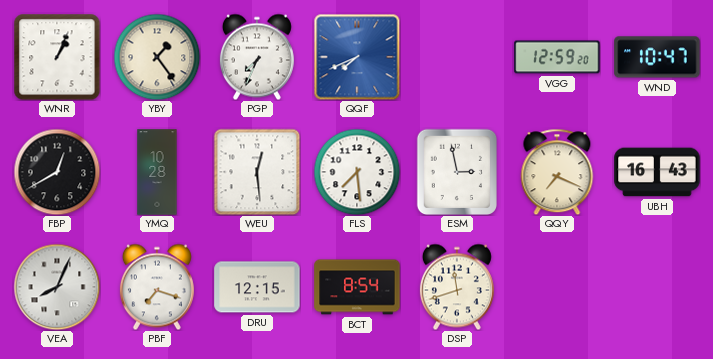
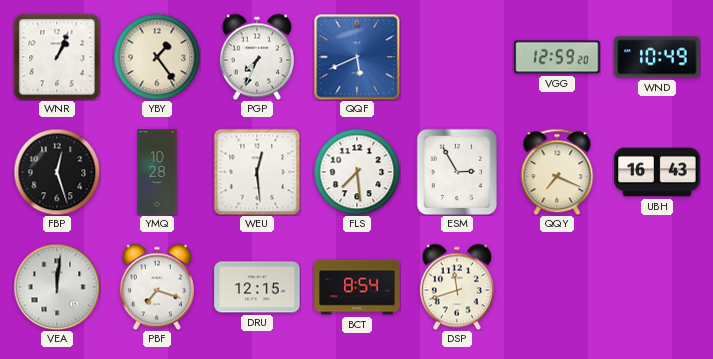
QQF: 7:41 -> 5:41
WND: 10:47 -> 10:49
FBP: 12:40 -> 12:27
ESM: 2:58 -> 2:55
VEA: 8:04 -> 12:01
